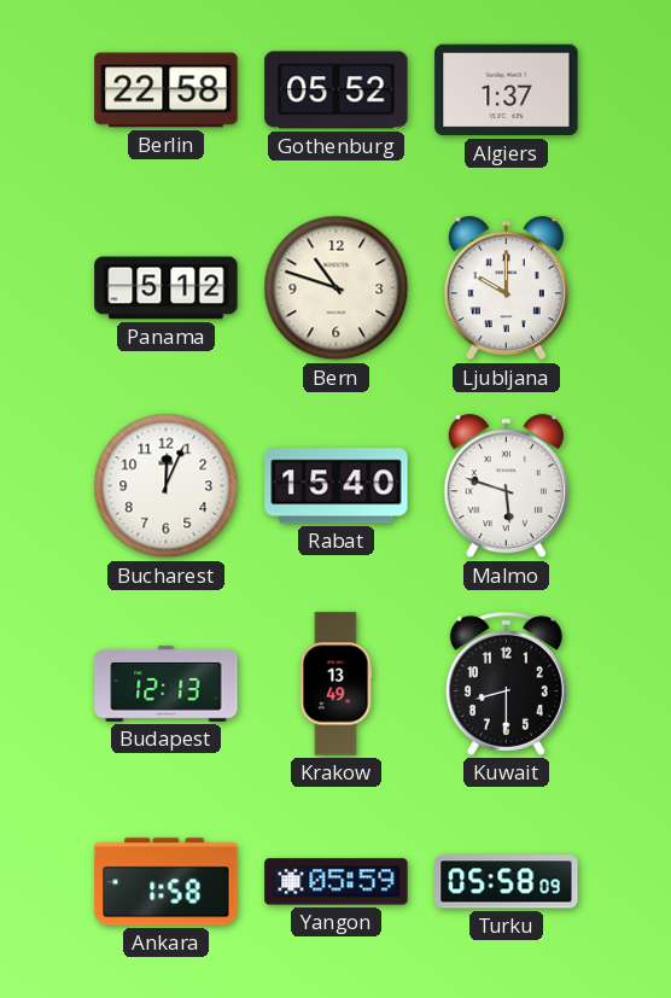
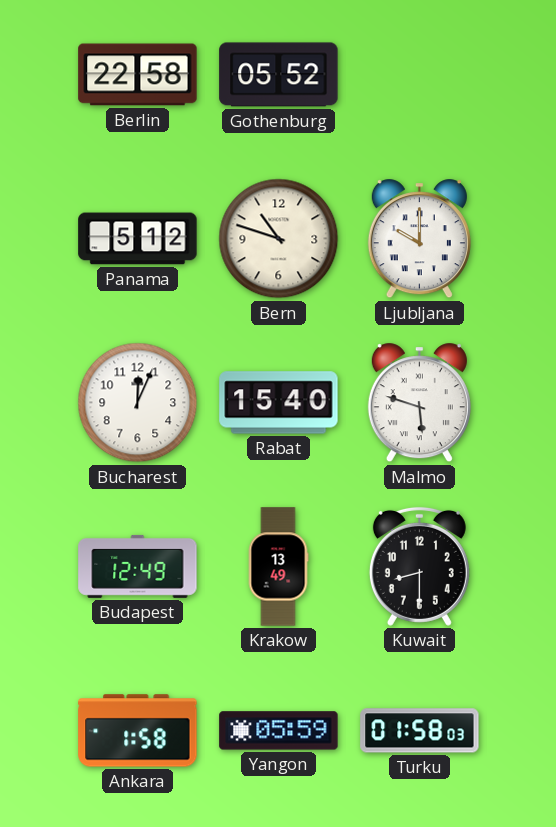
Algiers: 1:37 -> none
Budapest: 12:13 -> 12:49
Turku: 05:58 -> 01:58
